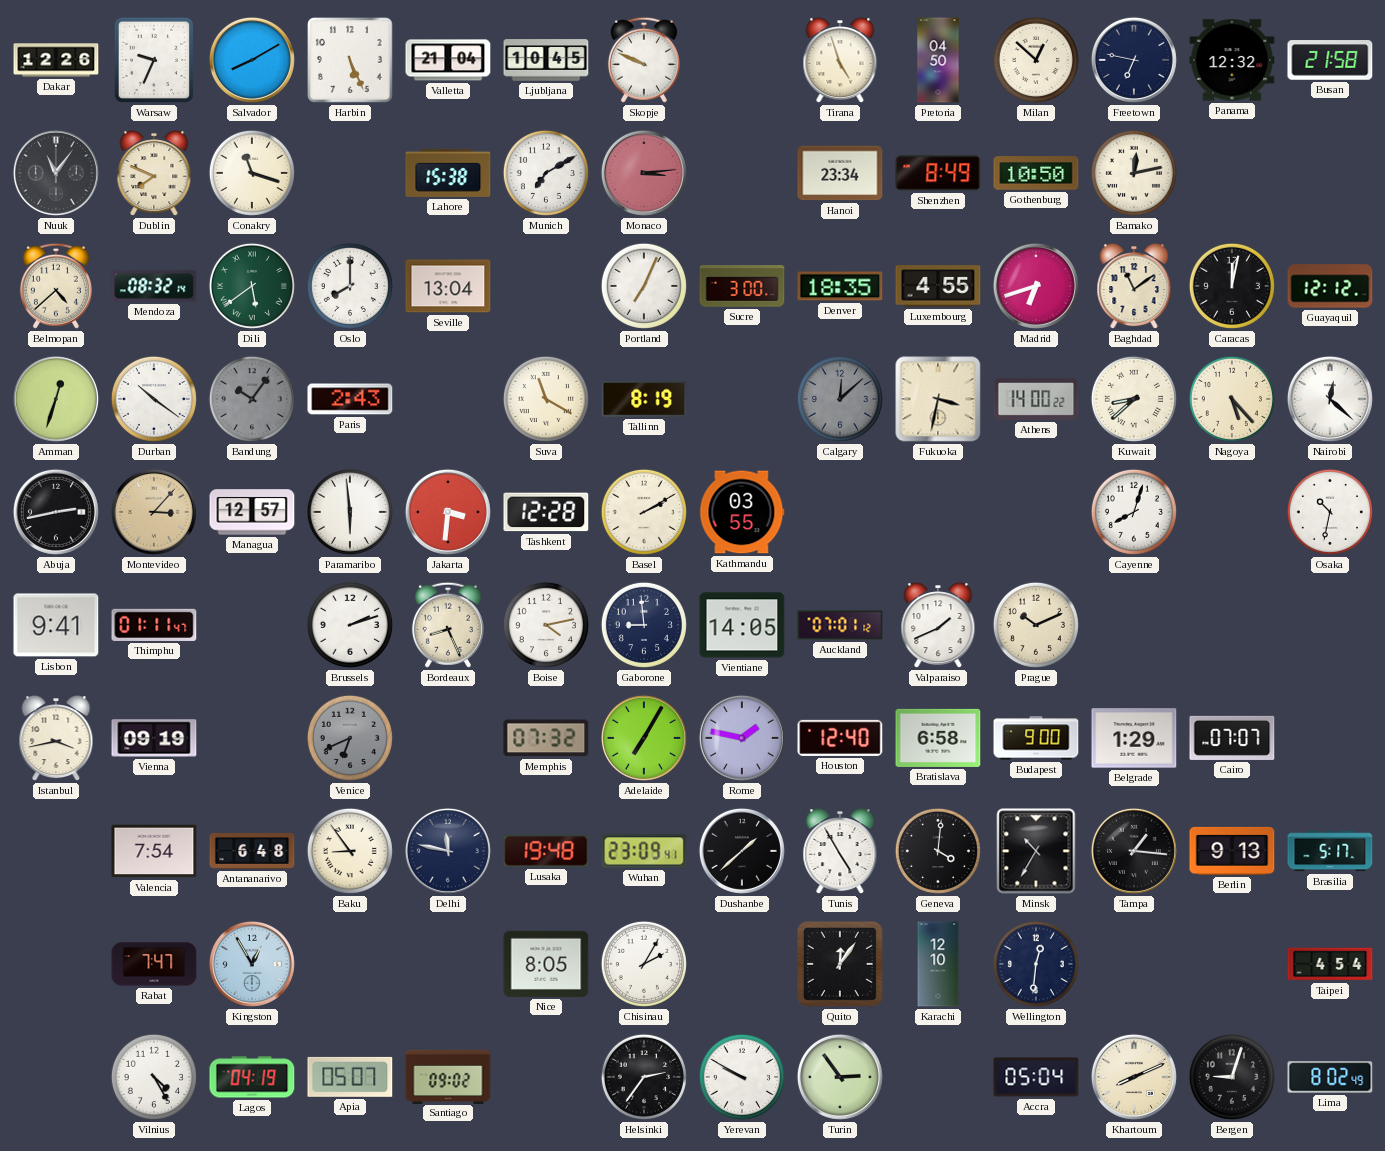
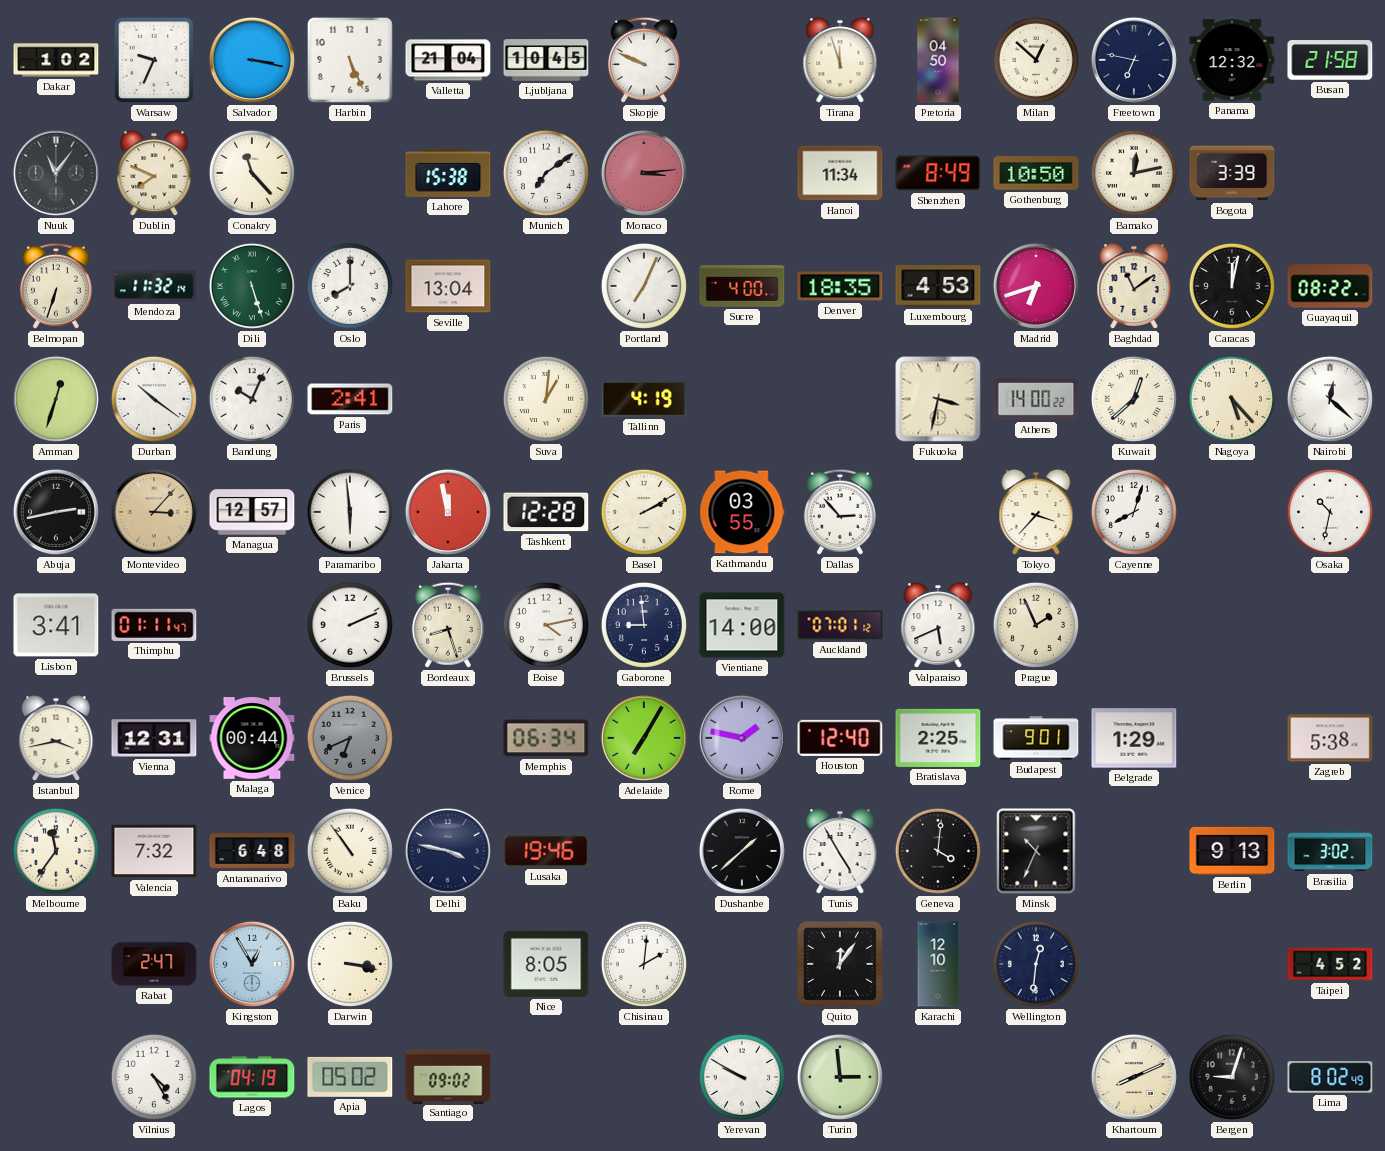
Dakar: 12:26 -> 1:02
Salvador: 8:10 -> 3:17
Tirana: 4:57 -> 11:57
Conakry: 11:18 -> 11:23
Munich: 7:10 -> 7:09
Hanoi: 23:34 -> 11:34
Bogota: none -> 3:39
Belmopan: 4:38 -> 6:33
Mendoza: 08:32 -> 11:32
Dili: 5:39 -> 5:27
Sucre: 3:00 -> 4:00
Luxembourg: 4:55 -> 4:53
Guayaquil: 12:12 -> 08:22
Bandung: 10:06 -> 10:04
Bandung dial: grey -> white
Paris: 2:43 -> 2:41
Suva: 11:20 -> 1:01
Tallinn: 8:19 -> 4:19
Calgary: 12:08 -> none
Kuwait: 8:38 -> 12:38
Jakarta: 3:31 -> 11:58
Dallas: none -> 2:53
Tokyo: none -> 3:37
Lisbon: 9:41 -> 3:41
Brussels: 2:12 -> 2:11
Bordeaux: 8:26 -> 8:27
Vientiane: 14:05 -> 14:00
Valparaiso: 1:41 -> 5:41
Prague: 10:11 -> 1:56
Vienna: 09:19 -> 12:31
Malaga: none -> 00:44
Memphis: 07:32 -> 06:34
Bratislava: 6:58 -> 2:25
Budapest: 9:00 -> 9:01
Cairo: 07:07 -> none
Zagreb: none -> 5:38
Melbourne: none -> 11:36
Valencia: 7:54 -> 7:32
Baku: 8:54 -> 10:54
Delhi: 11:47 -> 3:47
Lusaka: 19:48 -> 19:46
Wuhan: 23:09 -> none
Minsk: 10:35 -> 10:34
Tampa: 1:16 -> none
Brasilia: 5:17 -> 3:02
Rabat: 7:47 -> 2:47
Darwin: none -> 3:17
Chisinau: 2:05 -> 2:01
Taipei: 4:54 -> 4:52
Apia: 05:07 -> 05:02
Helsinki: 2:36 -> none
Turin: 2:54 -> 2:59
Accra: 05:04 -> none
